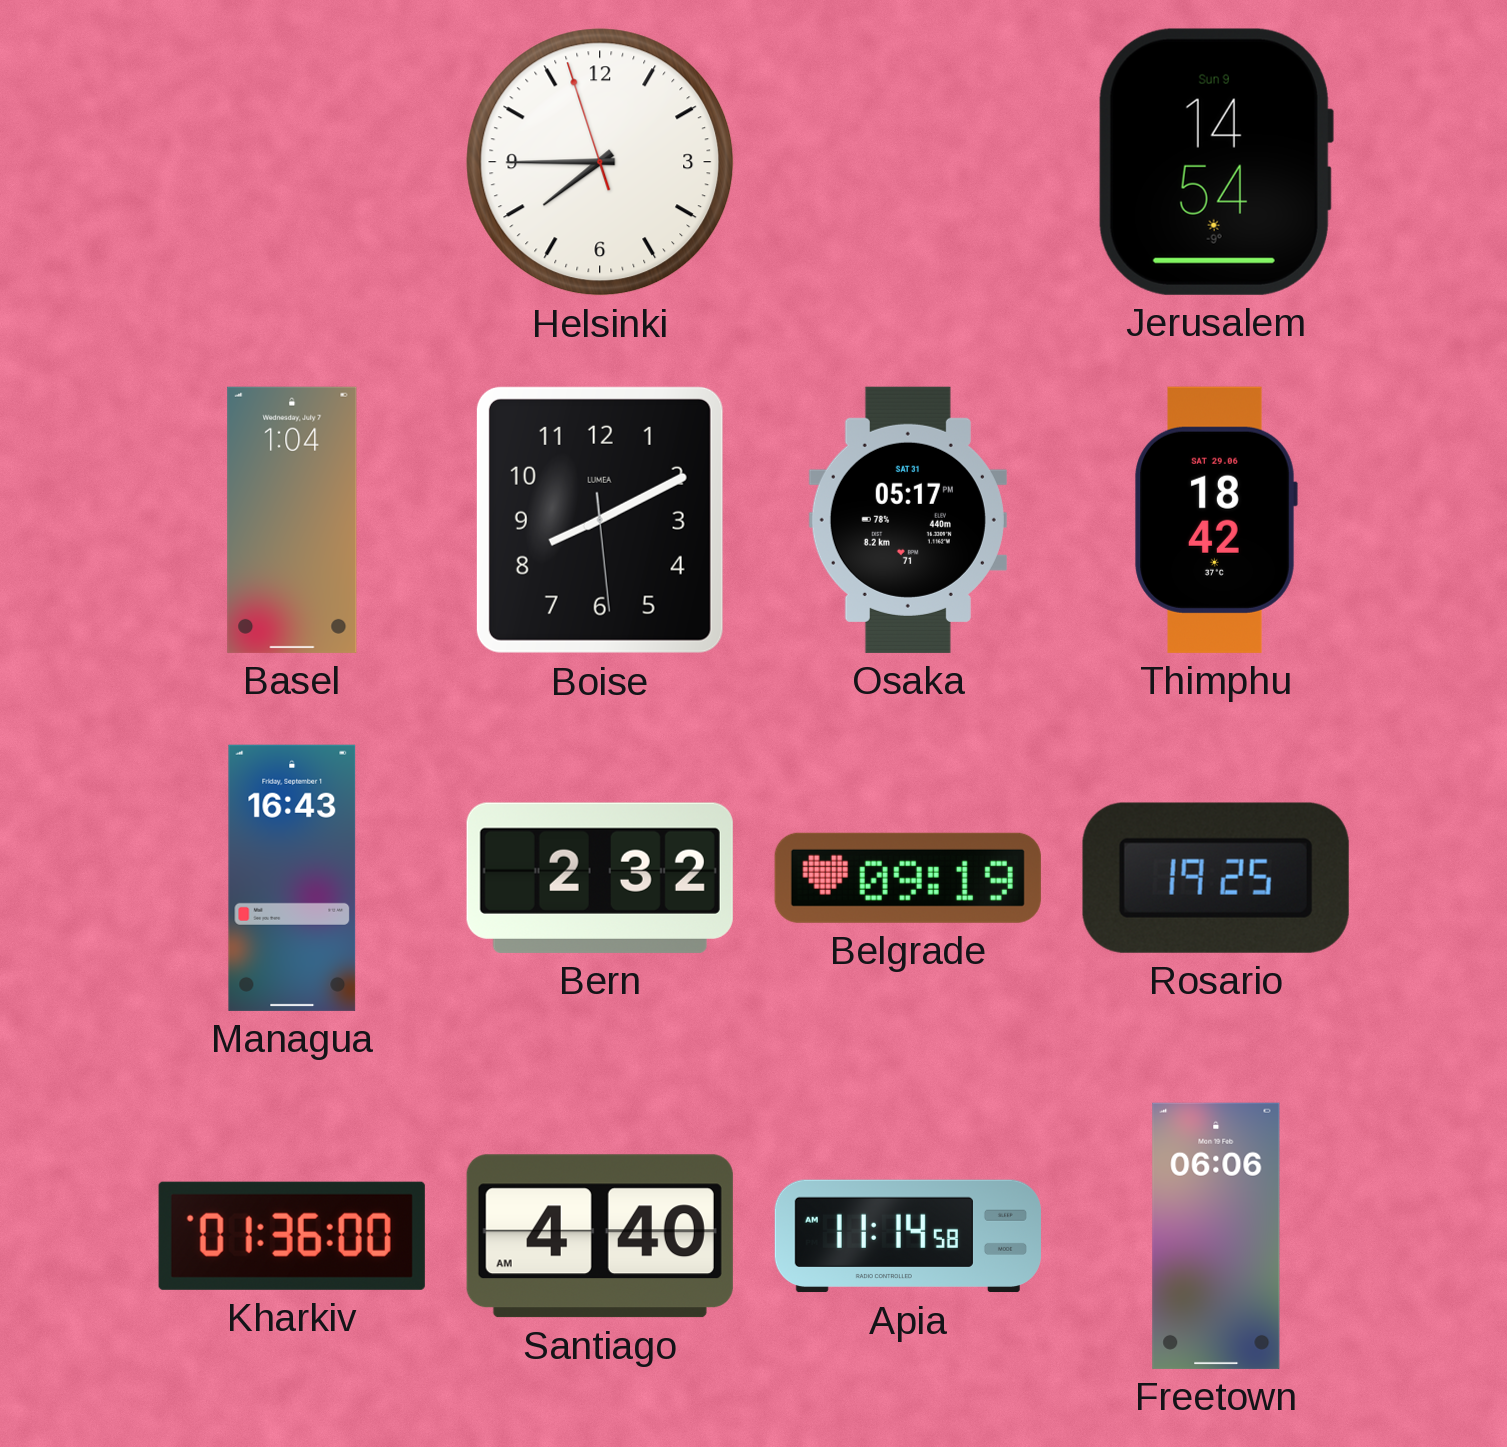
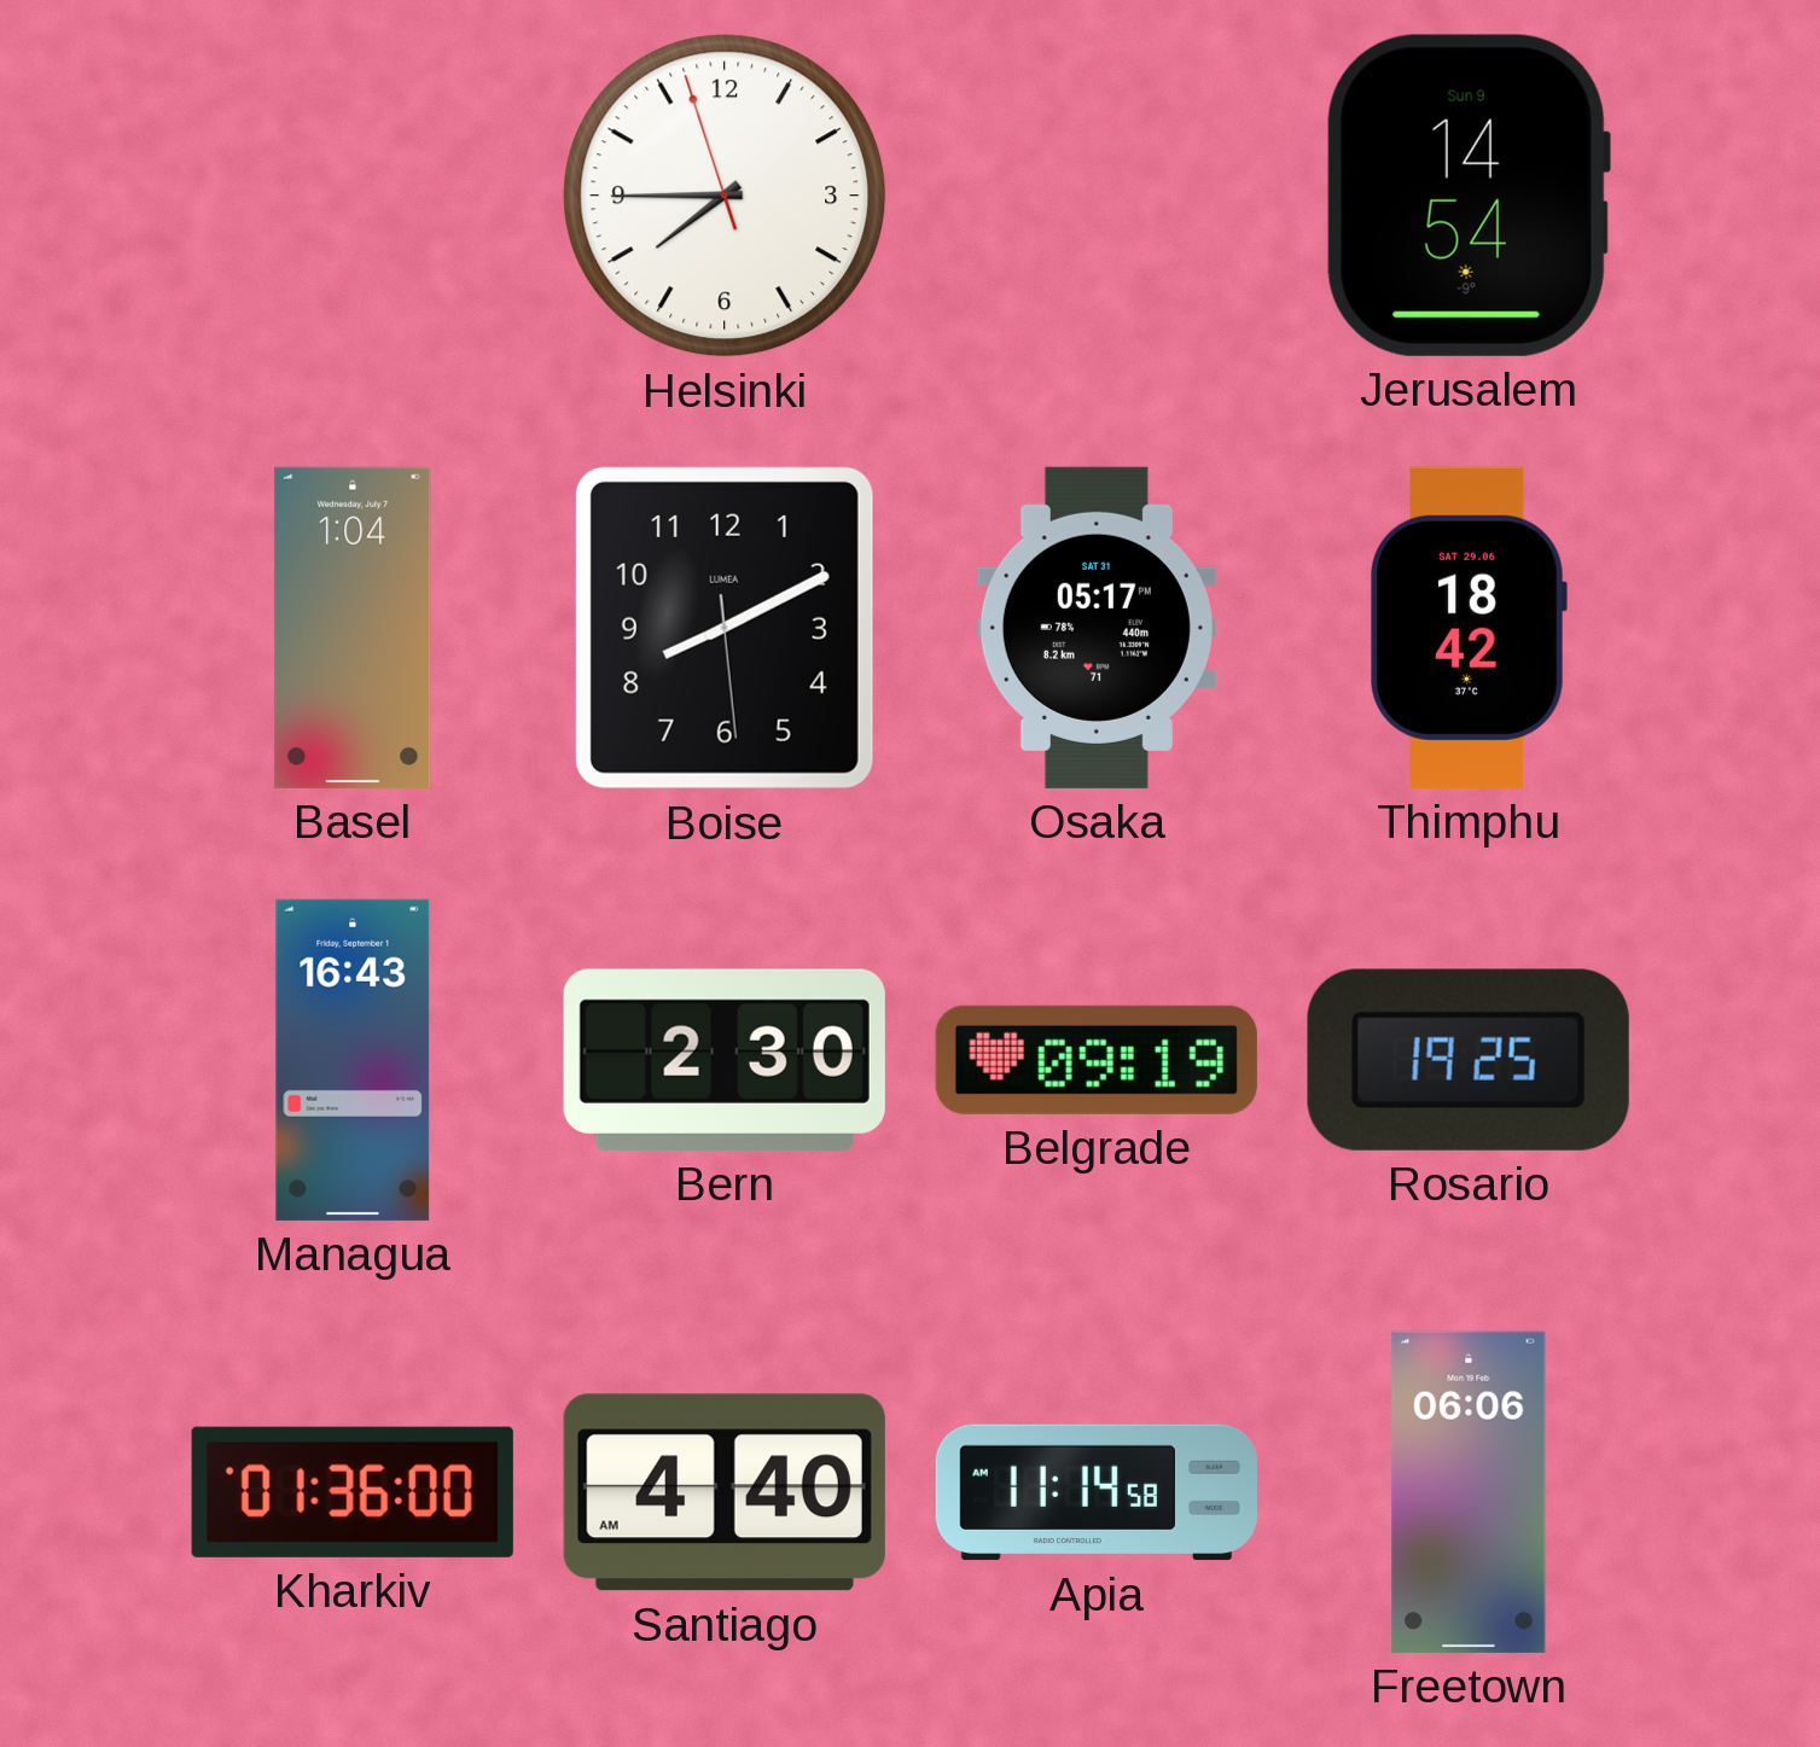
Bern: 2:32 -> 2:30
